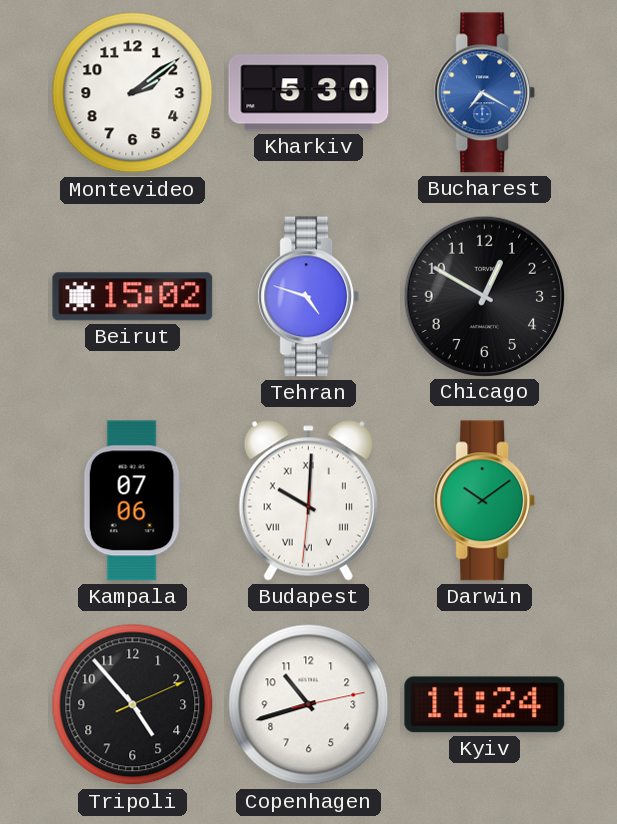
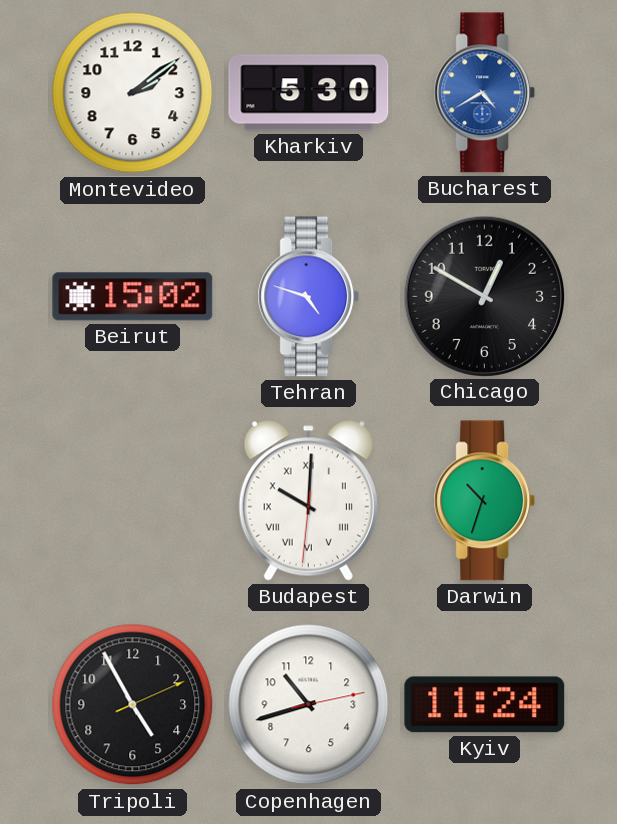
Bucharest: 7:20 -> 4:40
Kampala: 07:06 -> none
Darwin: 10:09 -> 10:33
Tripoli: 4:53 -> 4:55
